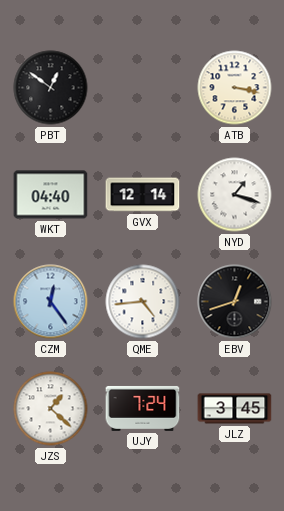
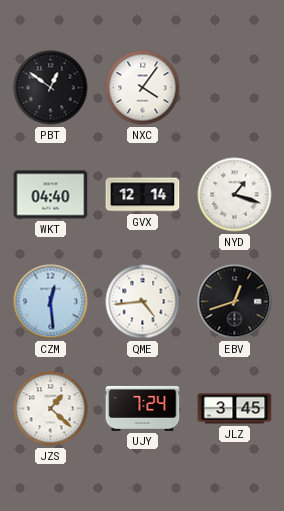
NXC: none -> 4:06
ATB: 3:17 -> none
CZM: 12:24 -> 12:29
